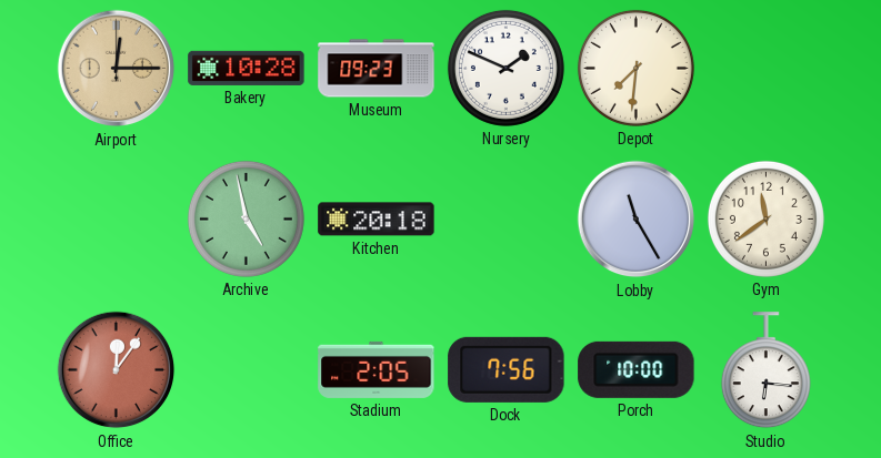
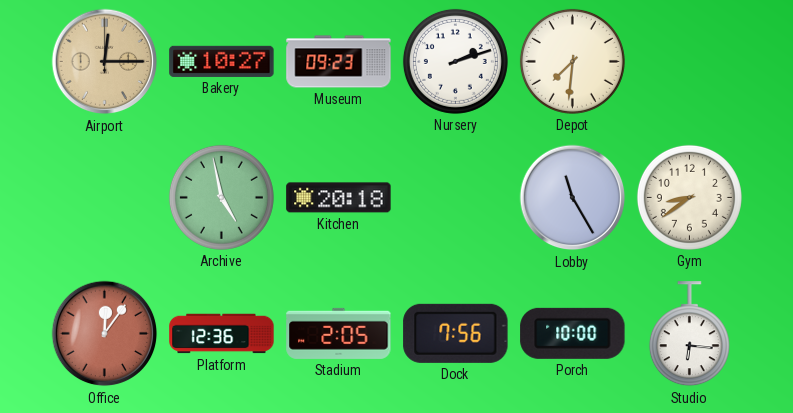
Bakery: 10:28 -> 10:27
Nursery: 1:49 -> 2:12
Gym: 11:39 -> 8:39
Platform: none -> 12:36
